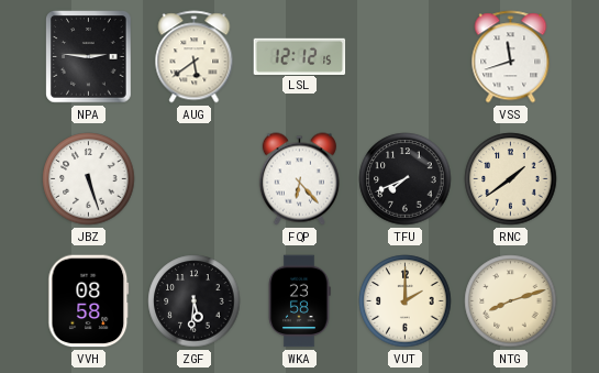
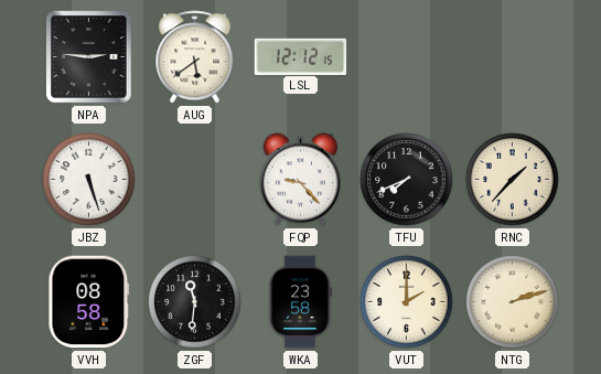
VSS: 11:42 -> none
FQP: 6:23 -> 9:23
RNC: 1:39 -> 1:37
ZGF: 5:31 -> 11:31
NTG: 8:12 -> 2:12
